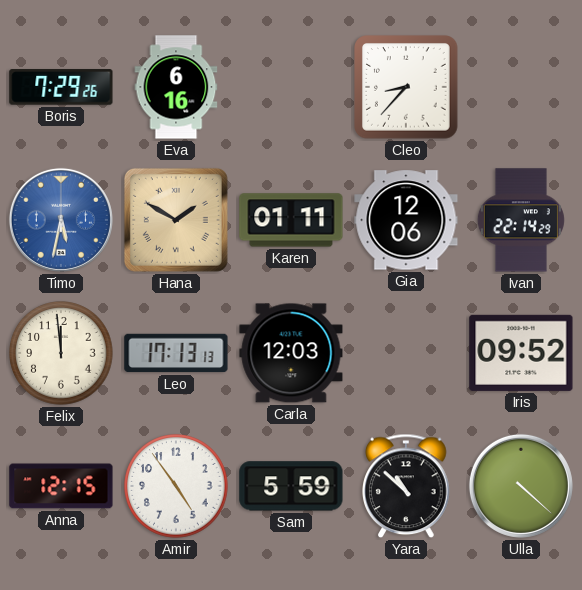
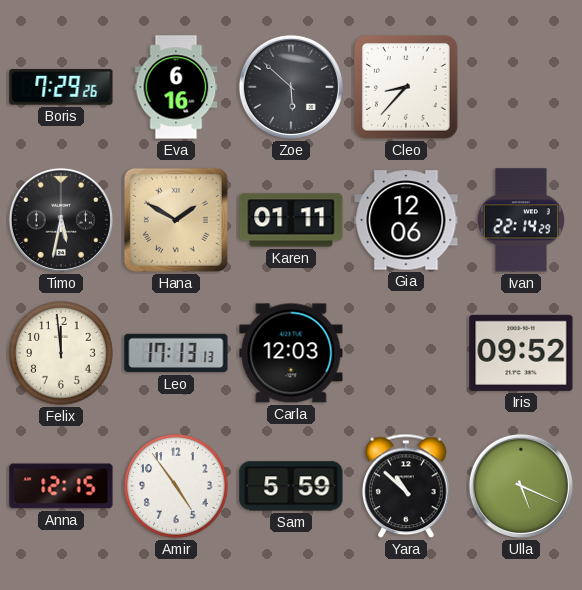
Zoe: none -> 5:52
Timo dial: blue -> black
Ulla: 4:22 -> 5:19
